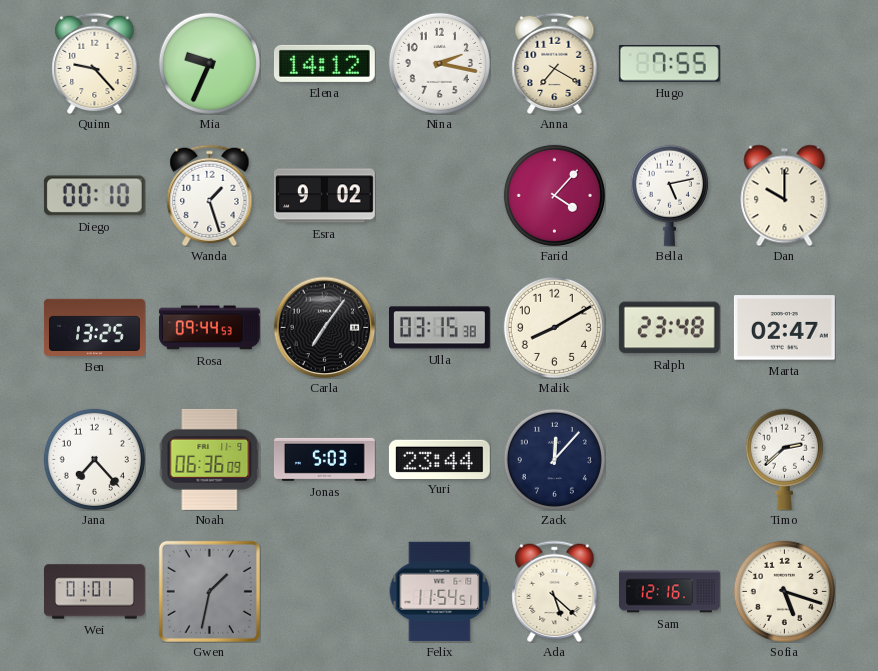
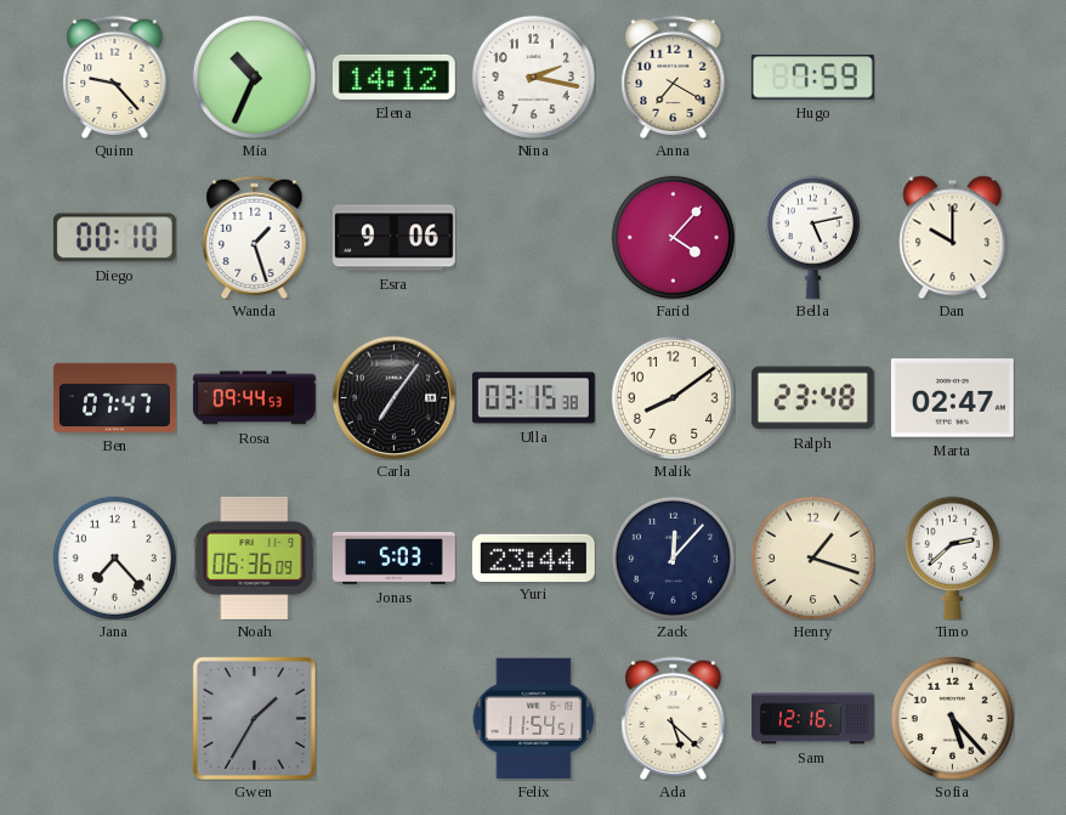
Mia: 9:34 -> 10:34
Hugo: 7:55 -> 7:59
Esra: 9:02 -> 9:06
Ben: 13:25 -> 07:47
Malik: 8:10 -> 8:09
Henry: none -> 1:18
Wei: 01:01 -> none
Gwen: 1:32 -> 1:35
Sofia: 5:18 -> 5:23
